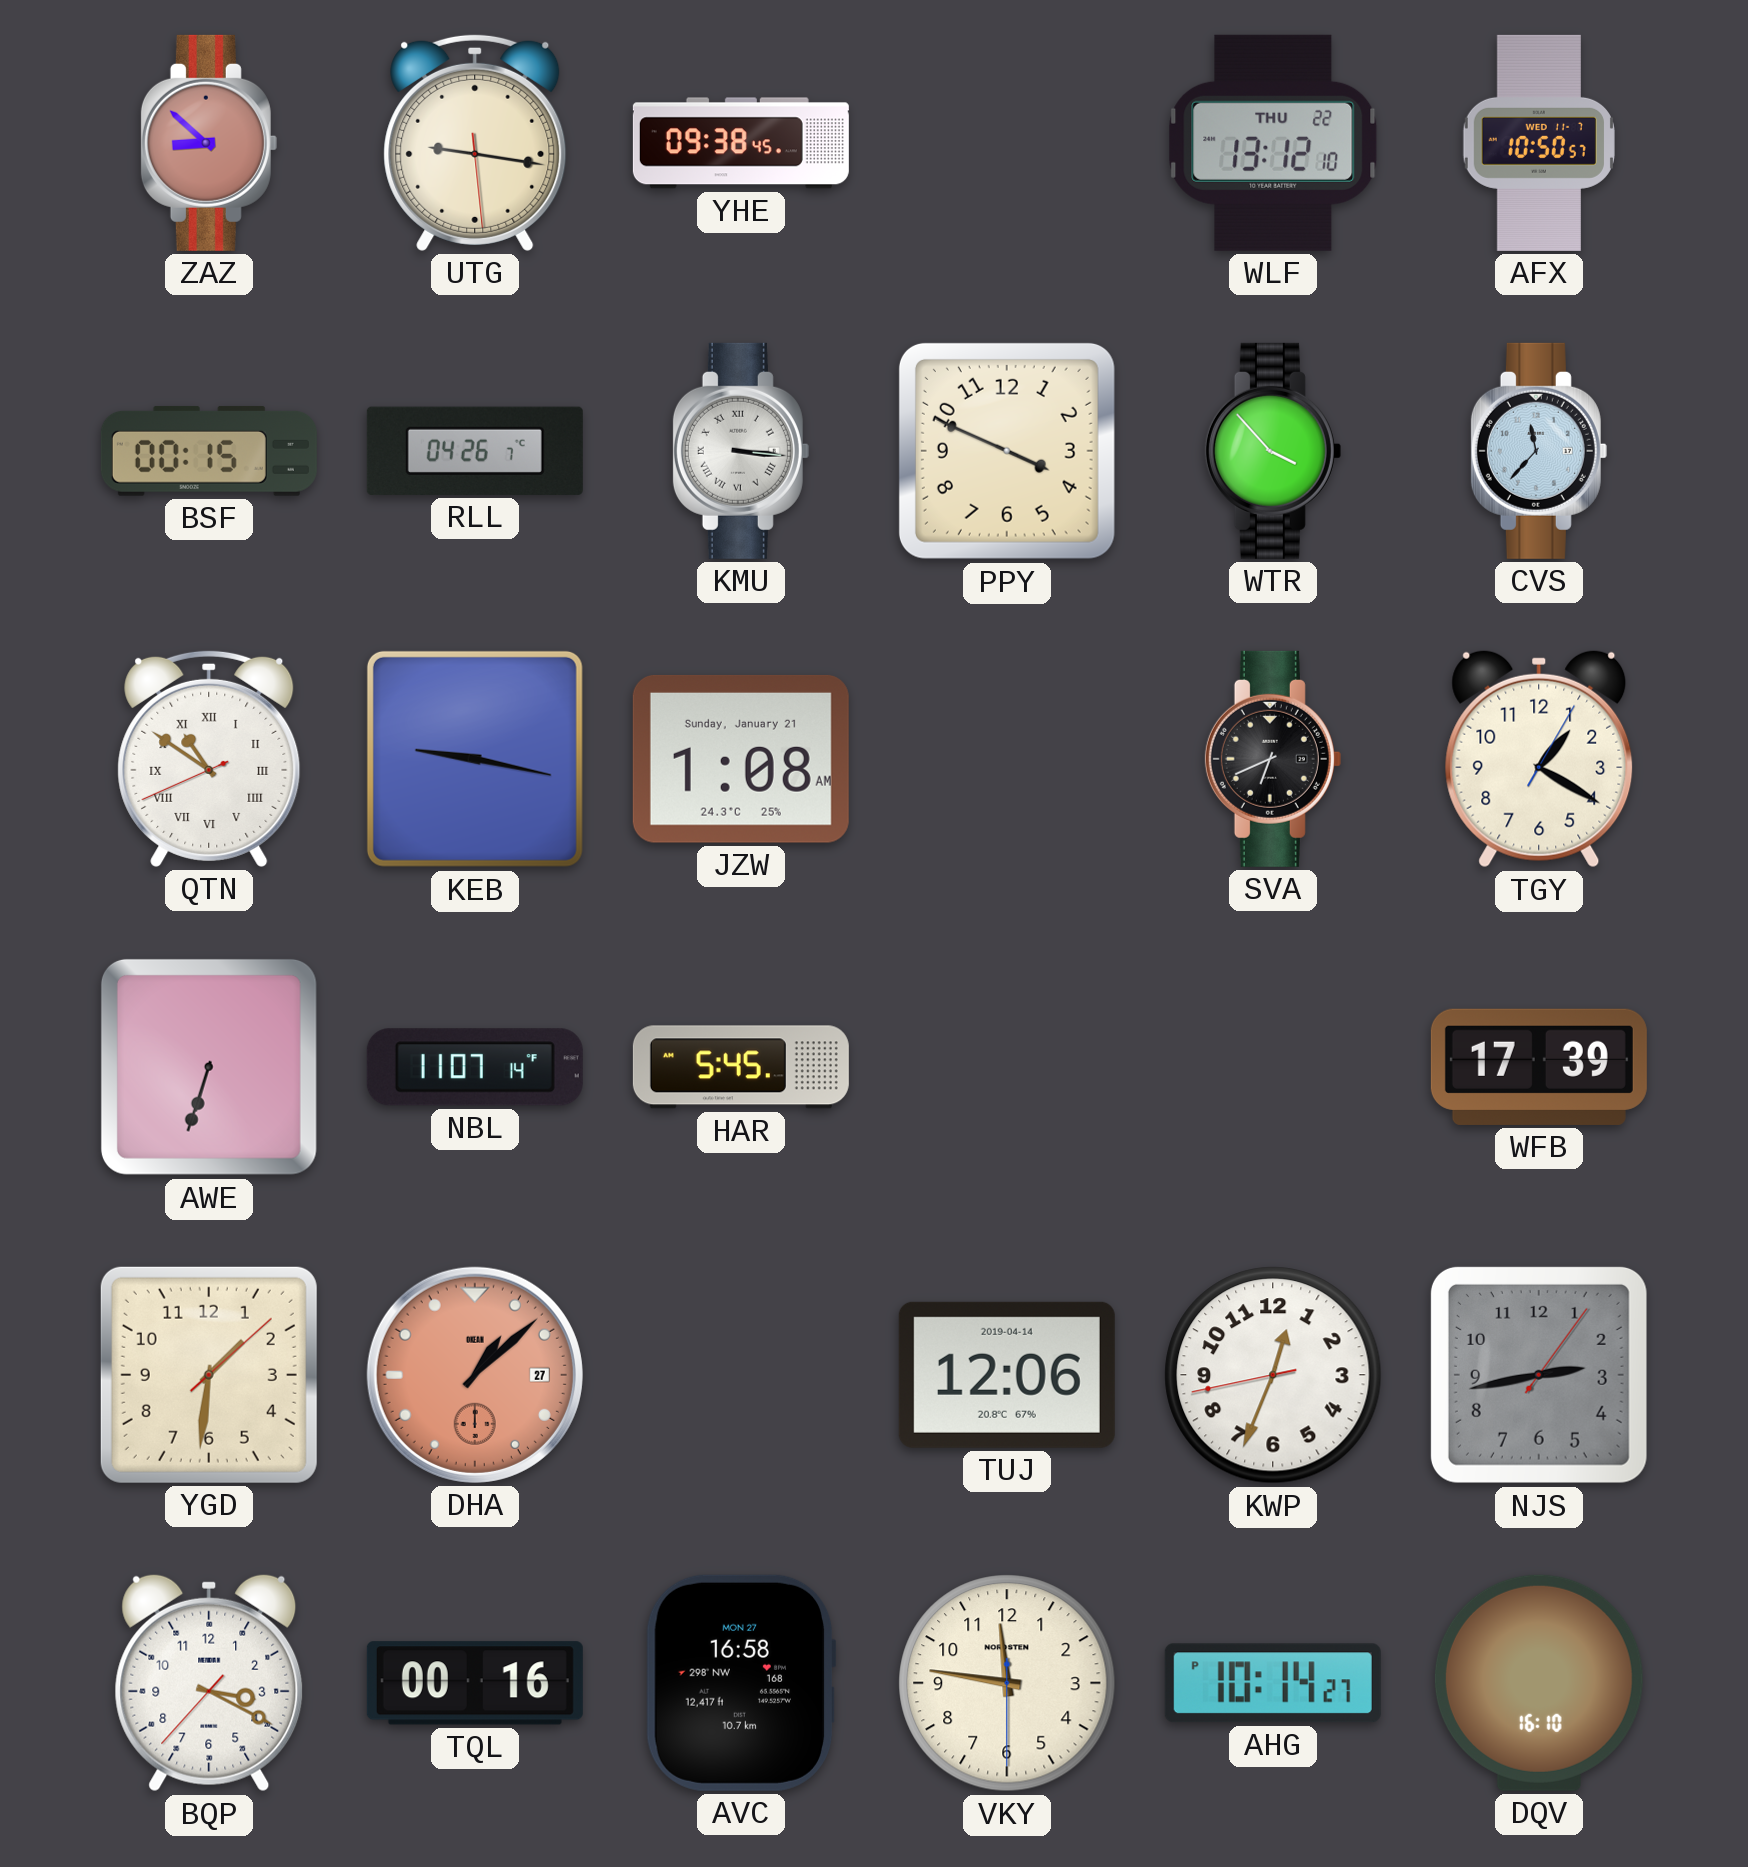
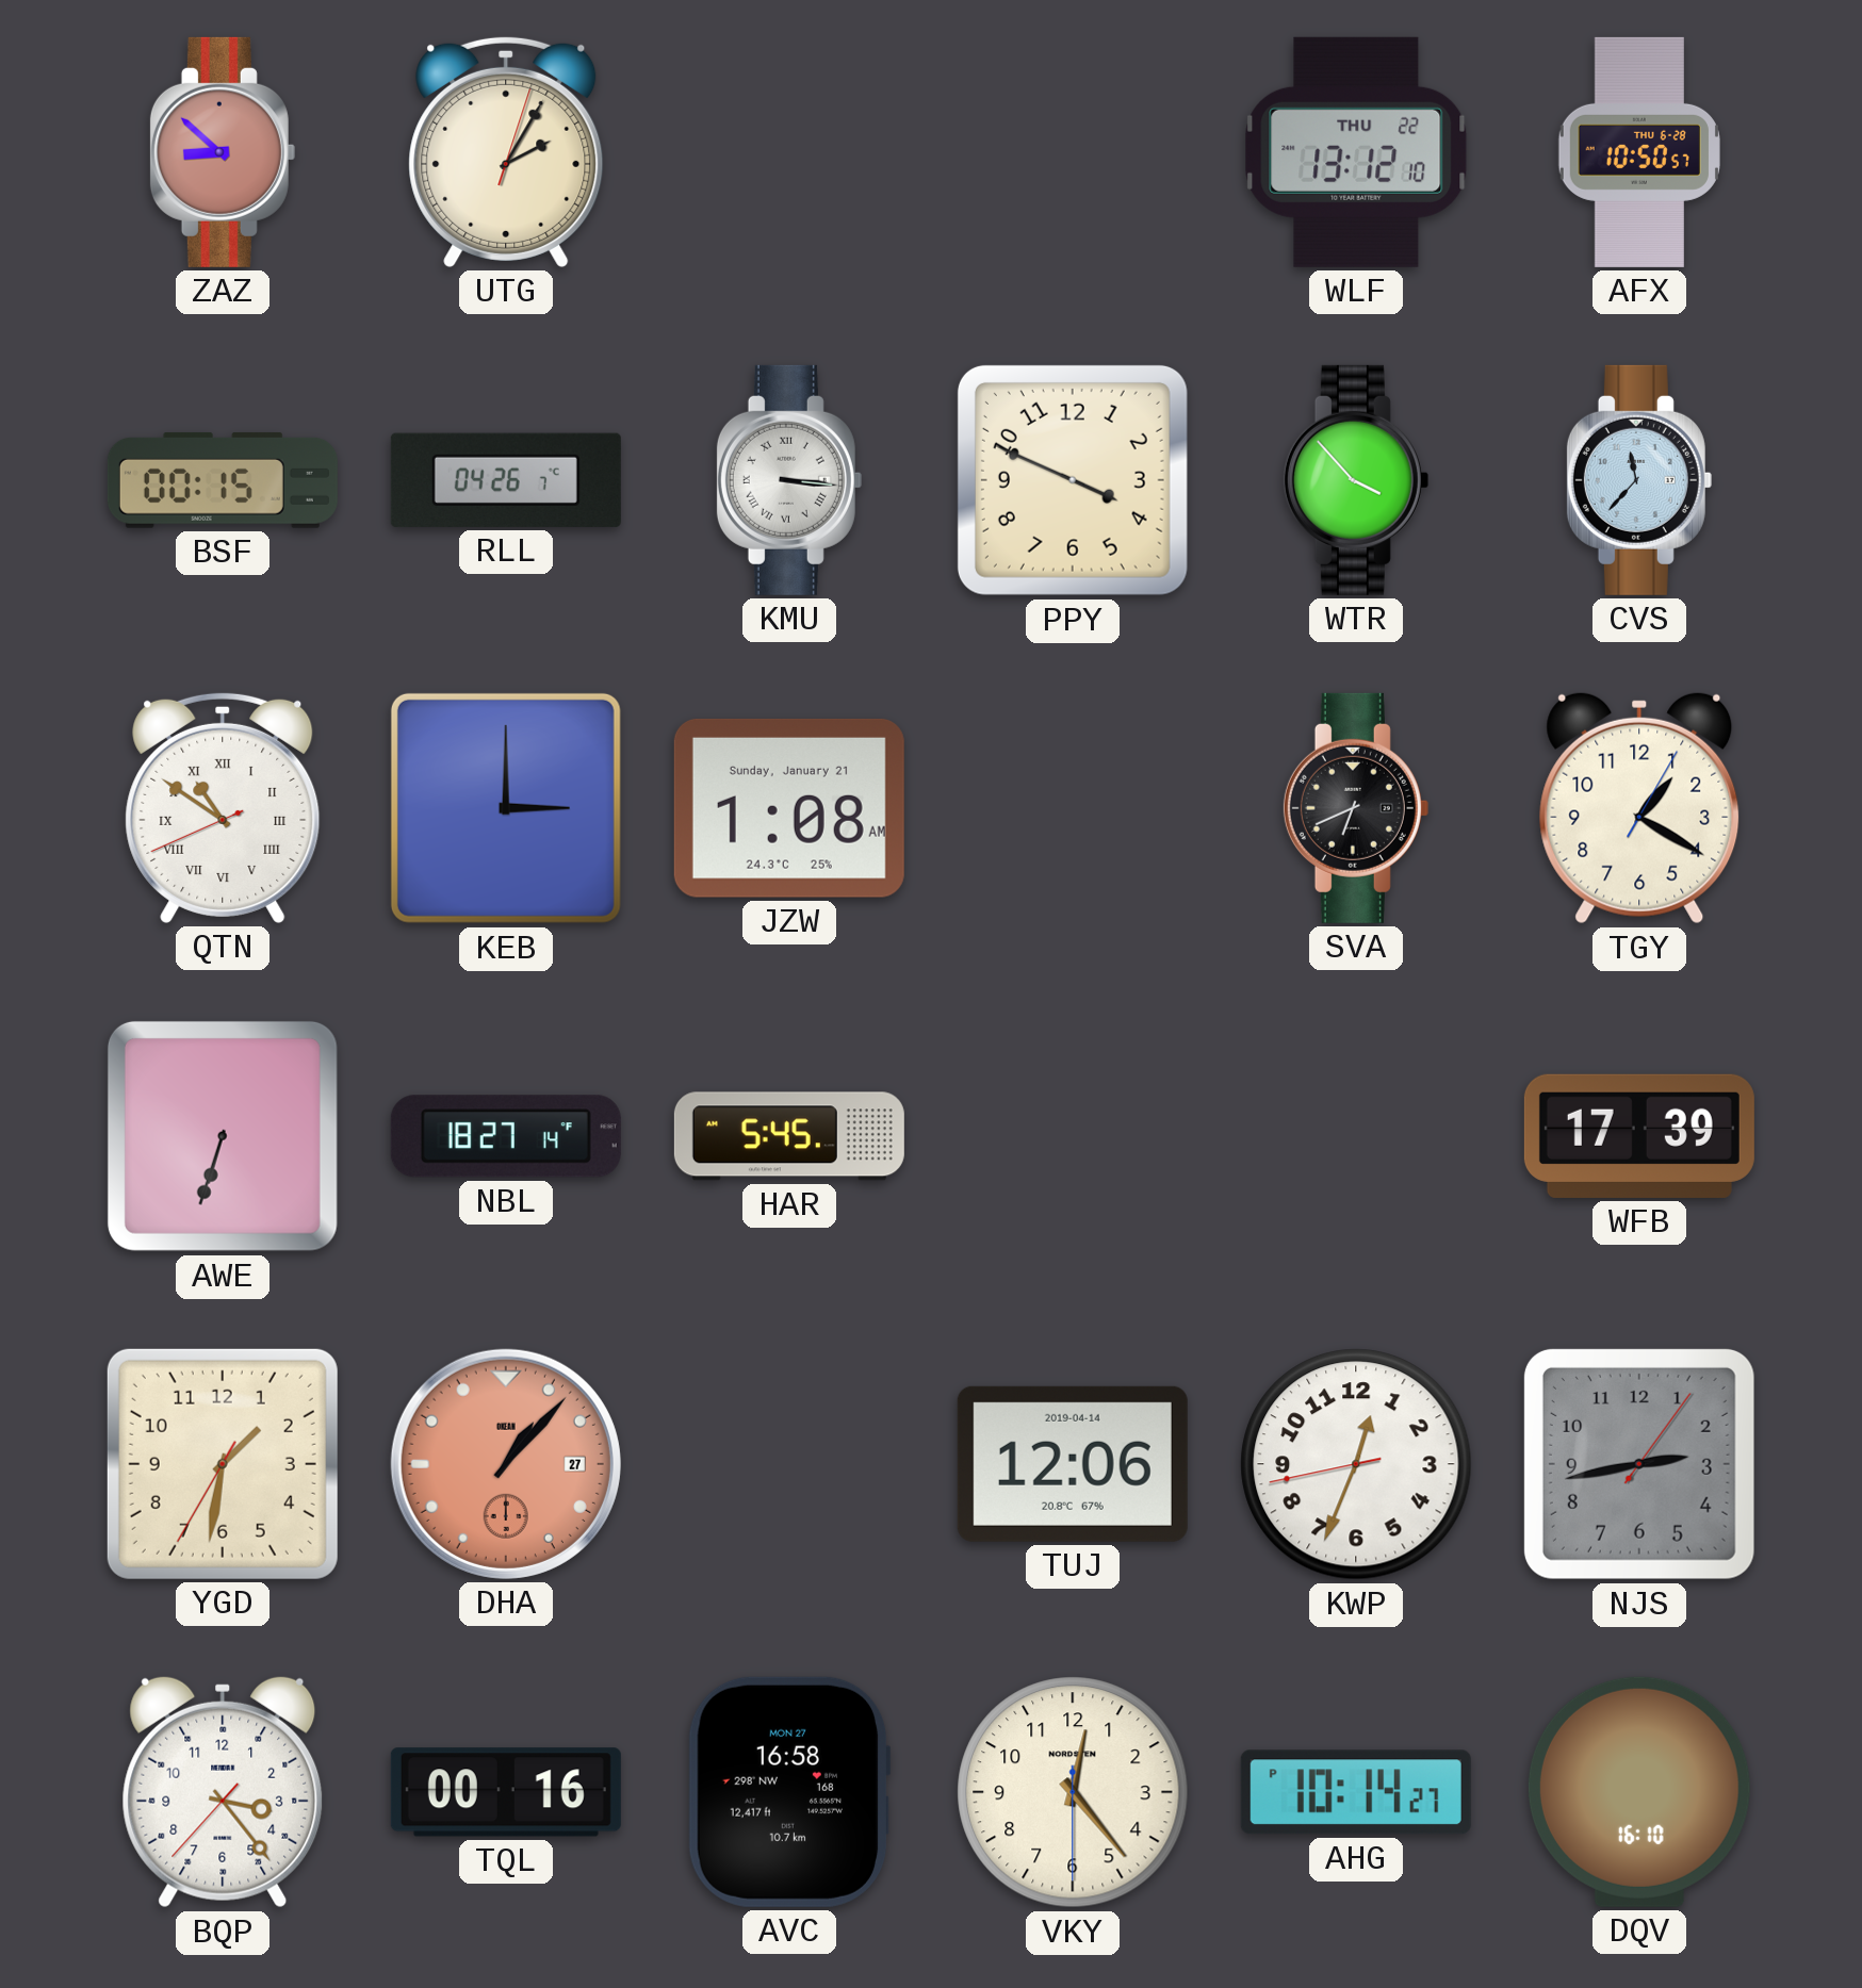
UTG: 9:16 -> 2:05
YHE: 09:38 -> none
AFX date: WED 11-7 -> THU 6-28
KEB: 9:17 -> 3:00
NBL: 11:07 -> 18:27
YGD: 1:31:08 -> 1:31:35
DHA: 1:08 -> 1:07
BQP: 3:19 -> 3:23
VKY: 11:46 -> 12:23
